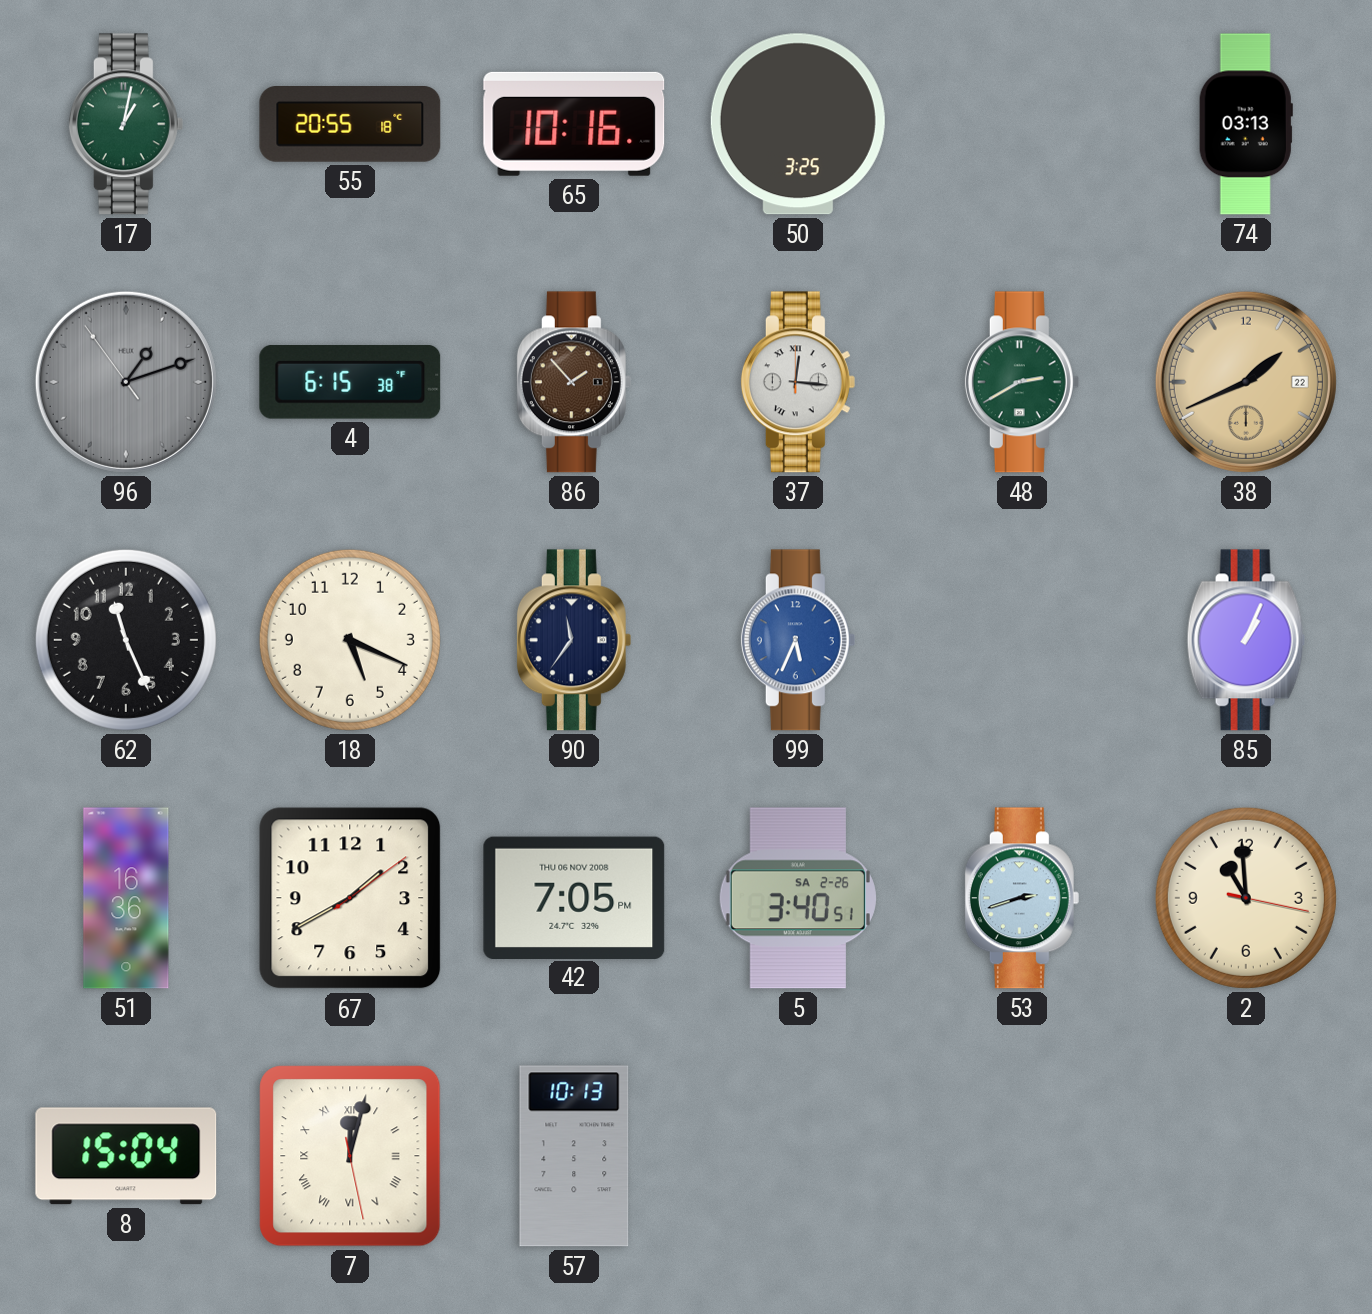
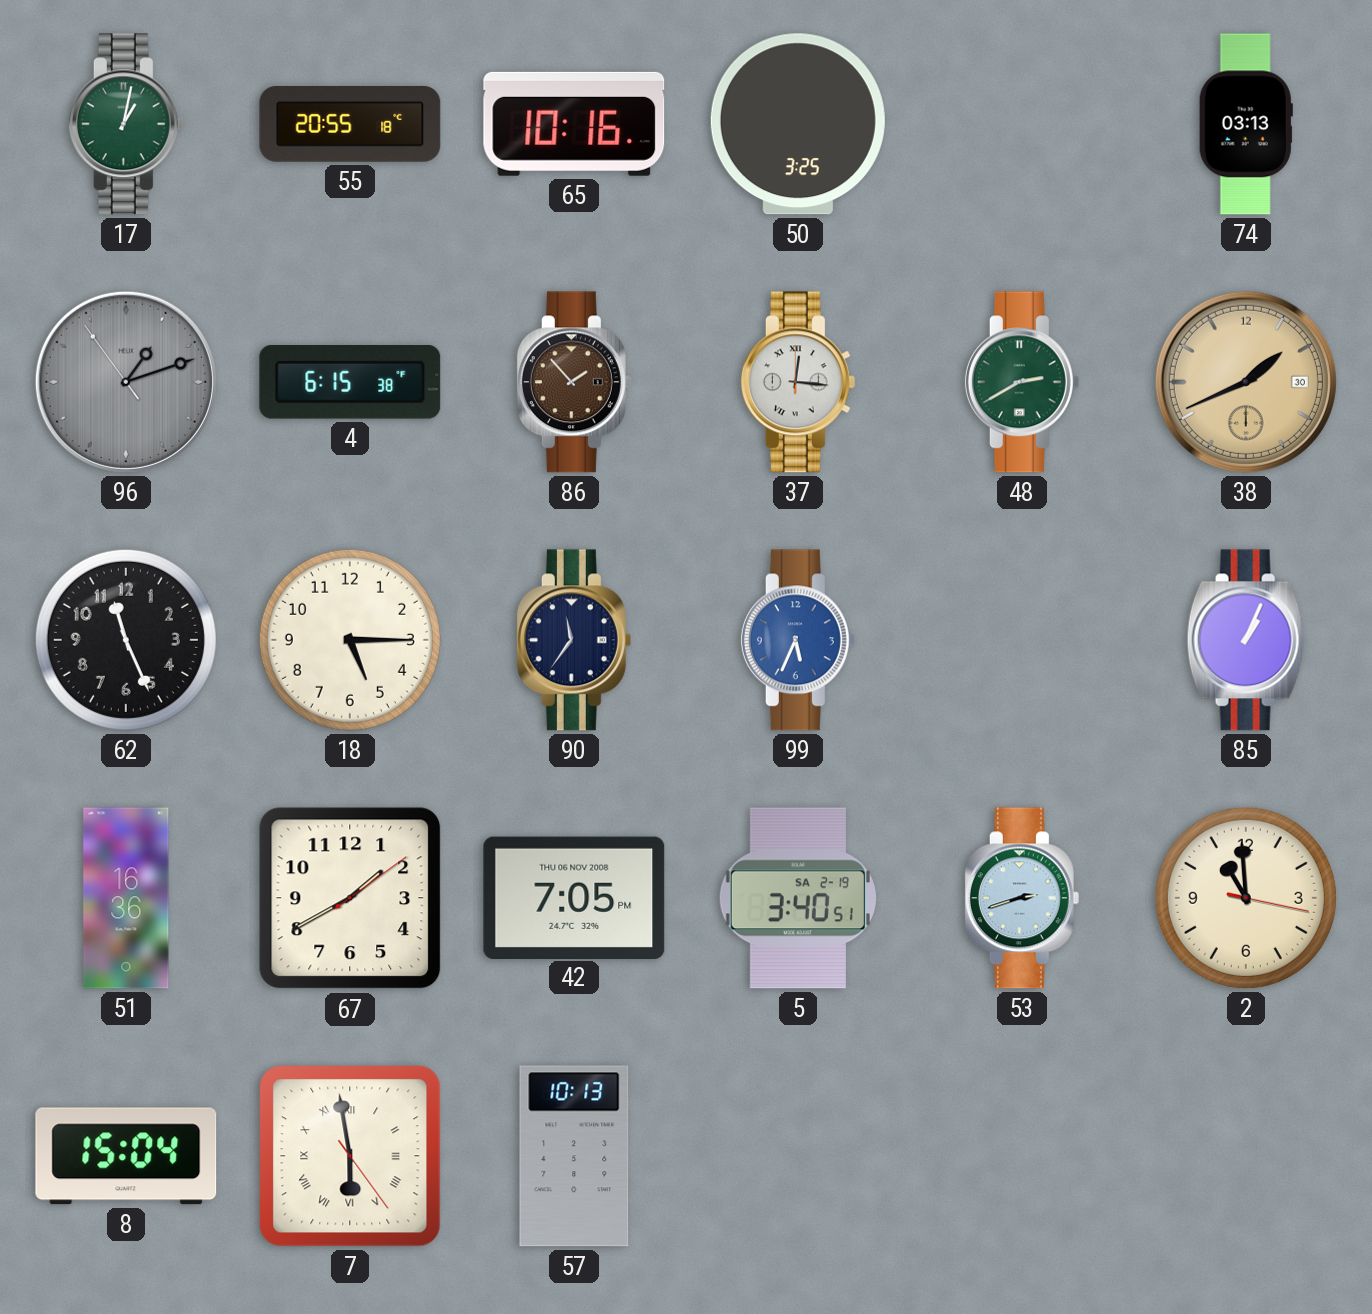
38 date: 22 -> 30
18: 5:19 -> 5:15
5 date: SA 2-26 -> SA 2-19
7: 12:02 -> 5:58
